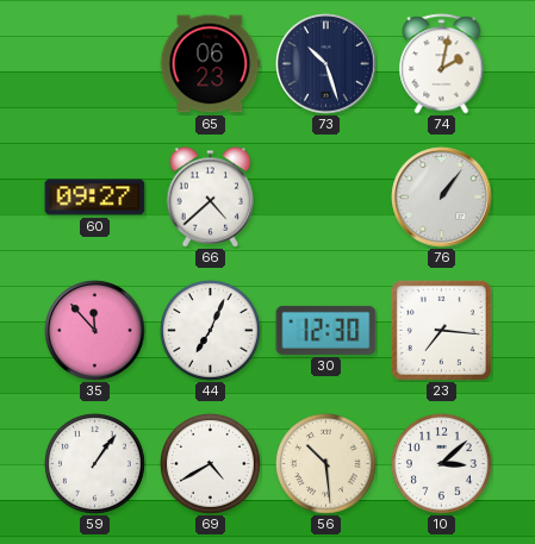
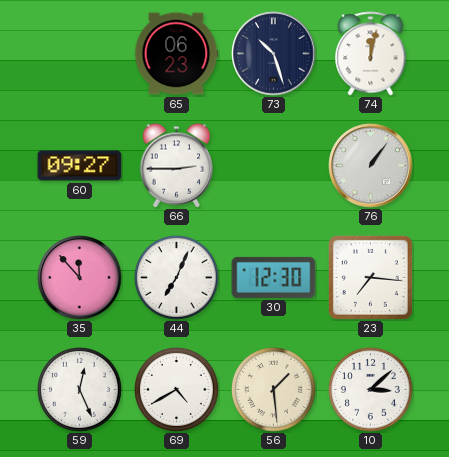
74: 2:02 -> 12:02
66: 4:38 -> 2:45
59: 1:06 -> 12:26
56: 10:29 -> 1:29
